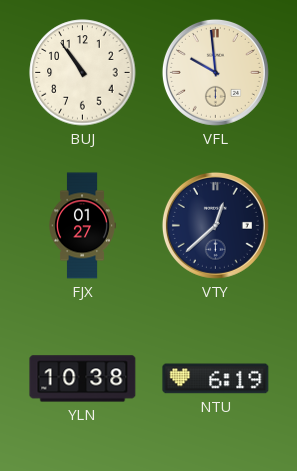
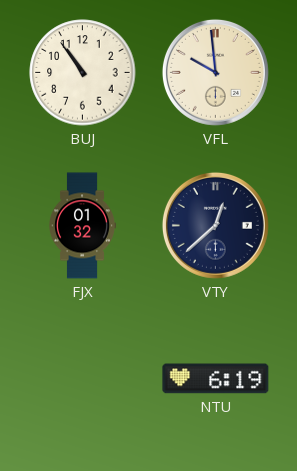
FJX: 01:27 -> 01:32
YLN: 10:38 -> none
